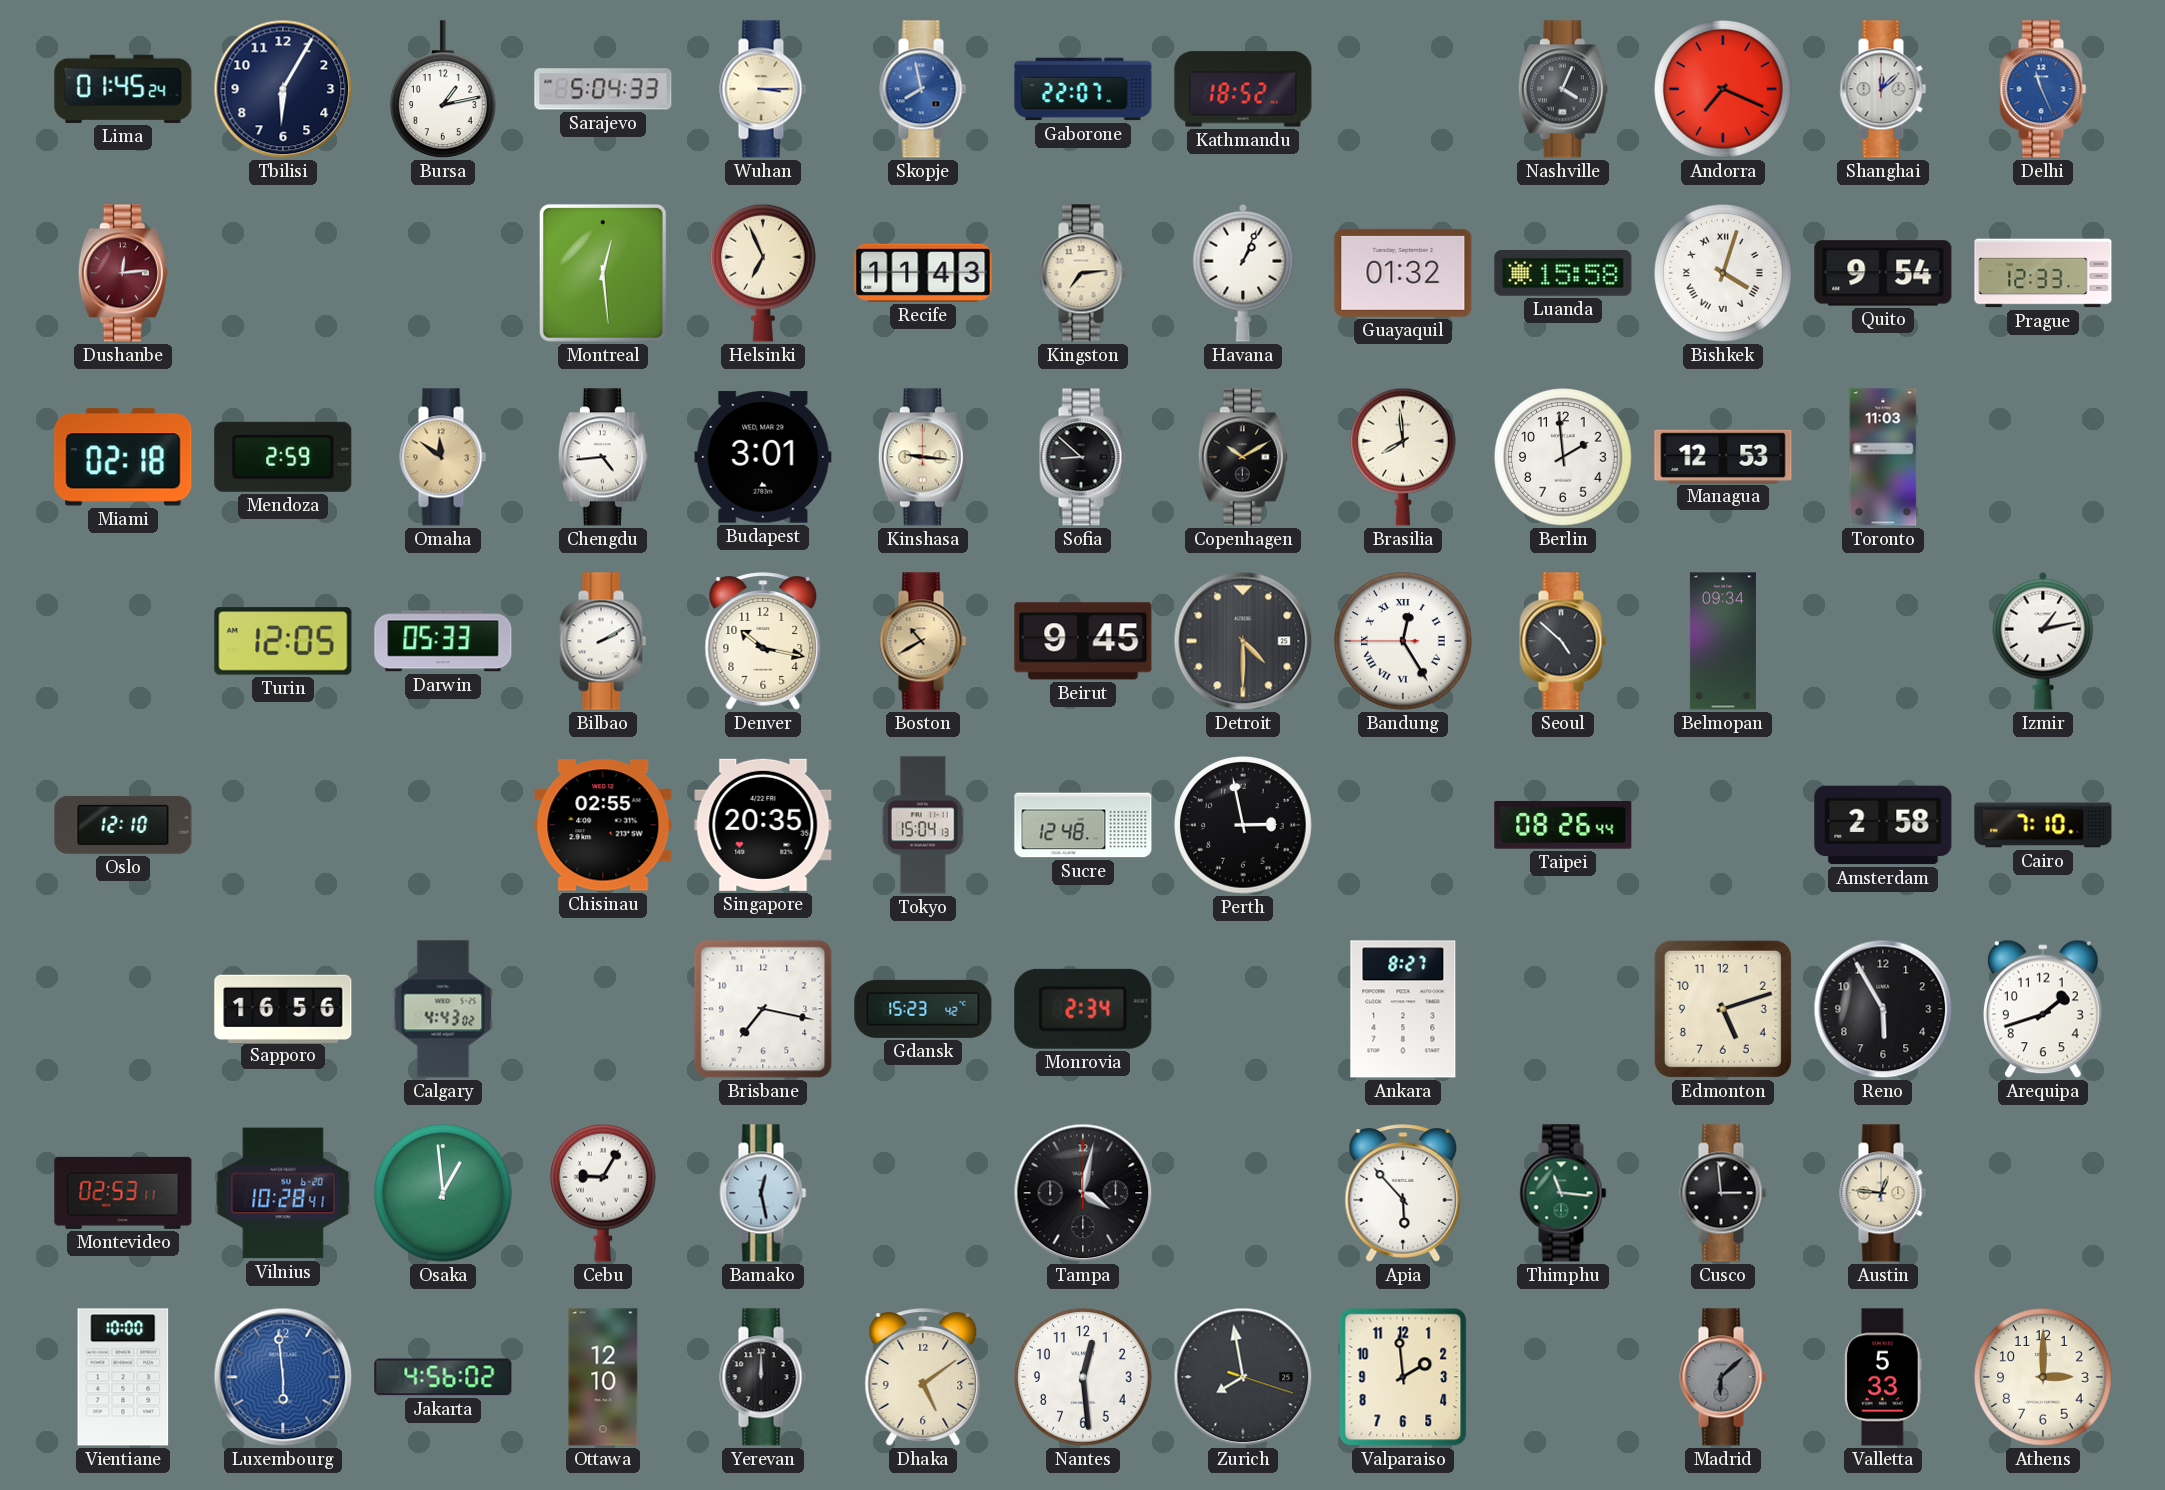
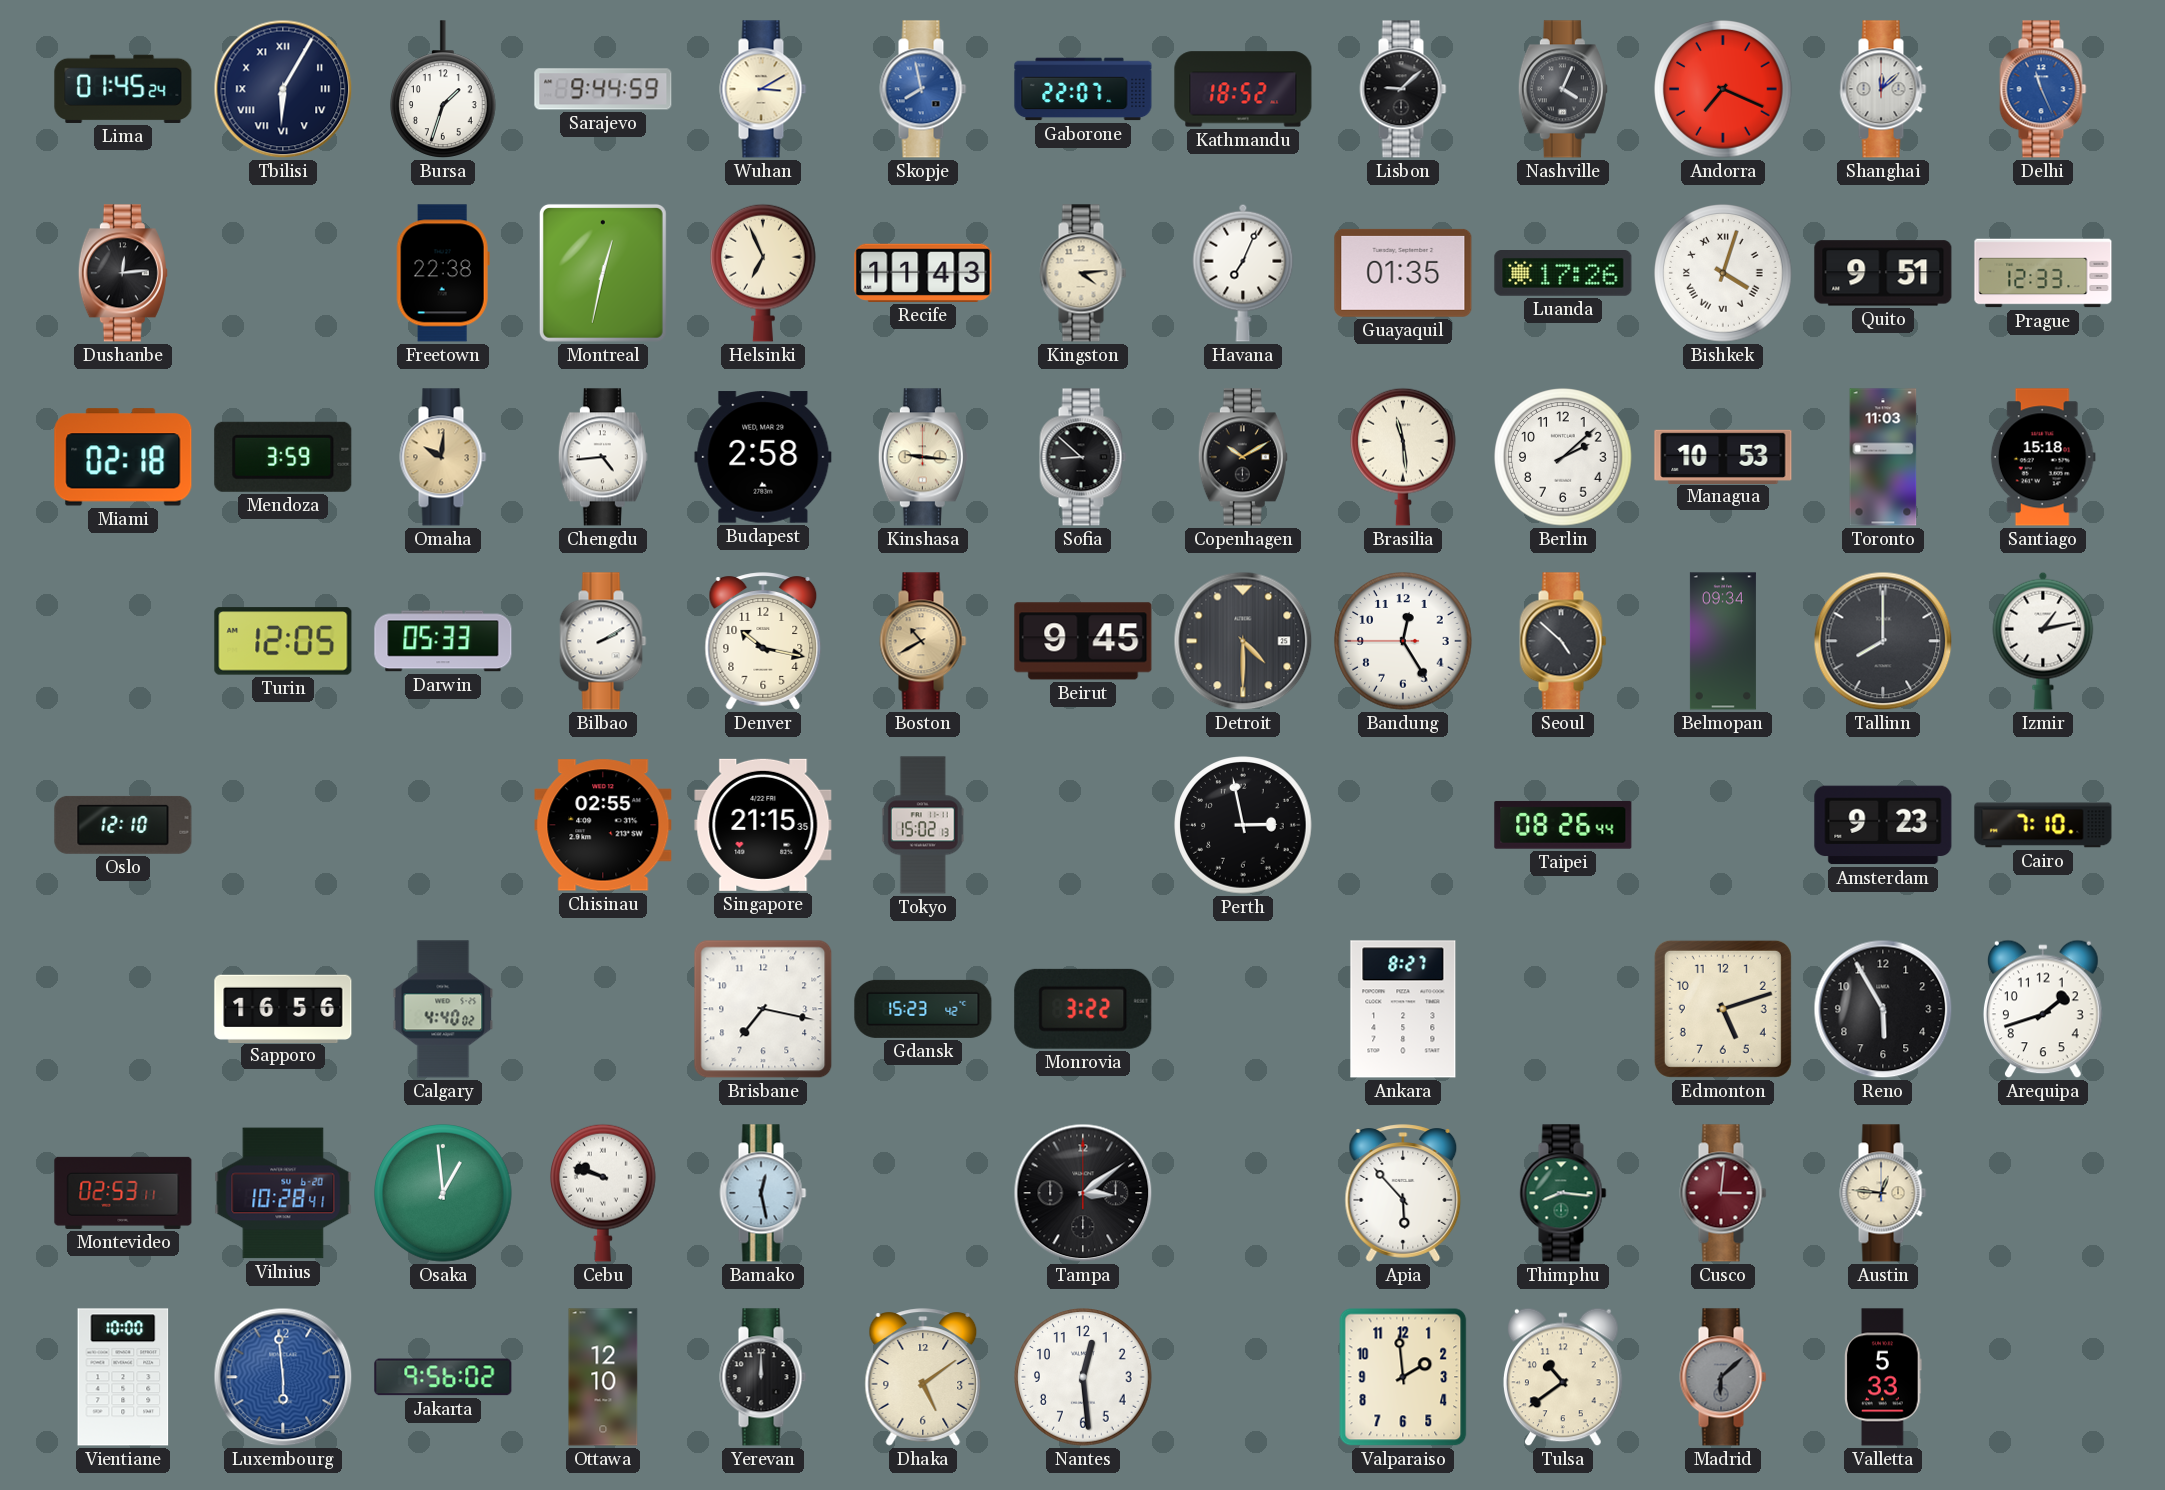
Tbilisi numerals: Arabic -> Roman
Bursa: 1:13 -> 1:33
Sarajevo: 5:04 -> 9:44
Wuhan: 3:15 -> 3:10
Lisbon: none -> 9:08
Dushanbe dial: burgundy -> black
Freetown: none -> 22:38
Montreal: 12:29 -> 12:32
Kingston: 7:14 -> 4:14
Havana: 1:04 -> 7:04
Guayaquil: 01:32 -> 01:35
Luanda: 15:58 -> 17:26
Quito: 9:54 -> 9:51
Mendoza: 2:59 -> 3:59
Omaha: 11:51 -> 10:01
Budapest: 3:01 -> 2:58
Brasilia: 7:59 -> 11:29
Berlin: 1:59 -> 2:08
Managua: 12:53 -> 10:53
Santiago: none -> 15:18
Bandung numerals: Roman -> Arabic
Tallinn: none -> 8:00
Singapore: 20:35 -> 21:15
Tokyo: 15:04 -> 15:02
Sucre: 12:48 -> none
Amsterdam: 2:58 -> 9:23
Calgary: 4:43 -> 4:40
Monrovia: 2:34 -> 3:22
Cebu: 9:05 -> 9:48
Tampa: 4:02 -> 3:09
Thimphu: 11:16 -> 8:16
Cusco: 2:59 -> 3:01
Cusco dial: black -> burgundy
Jakarta: 4:56 -> 9:56
Zurich: 7:58 -> none
Tulsa: none -> 10:39
Athens: 3:00 -> none
